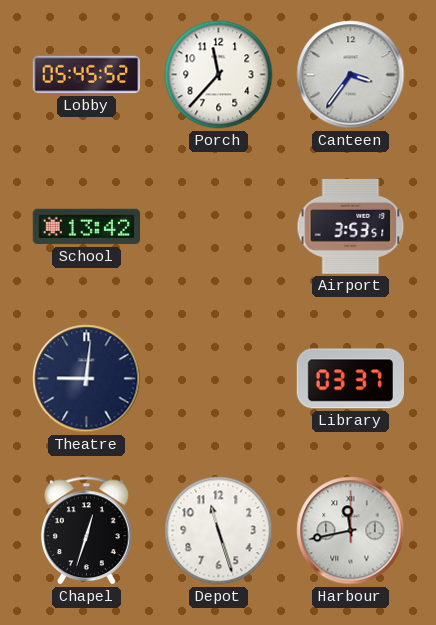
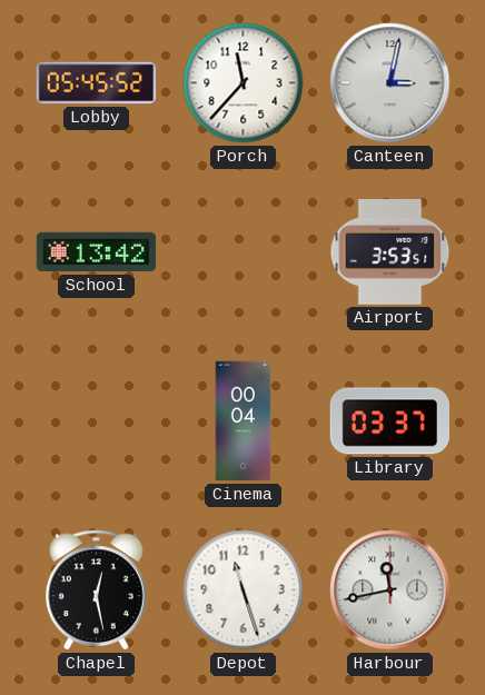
Canteen: 3:36 -> 3:02
Theatre: 9:01 -> none
Cinema: none -> 00:04
Chapel: 12:33 -> 12:28
